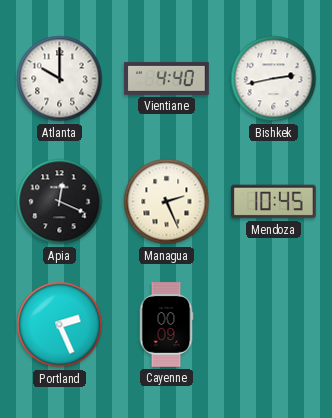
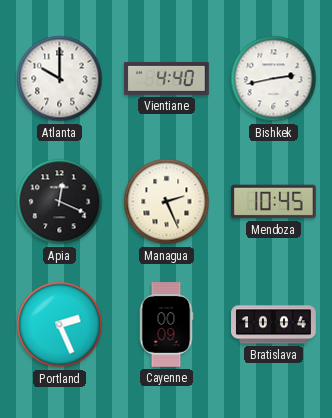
Bratislava: none -> 10:04
